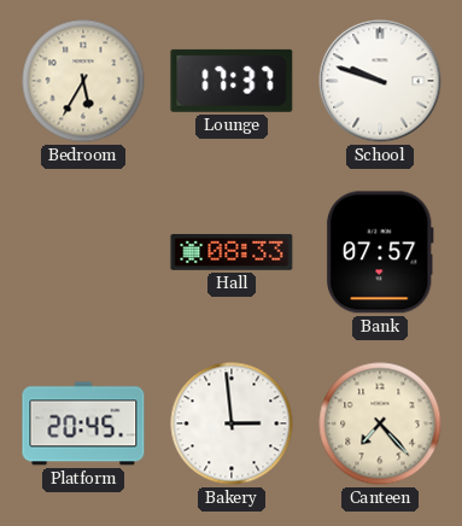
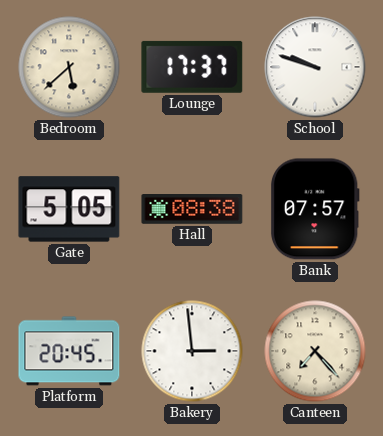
Bedroom: 5:35 -> 5:38
Gate: none -> 5:05
Hall: 08:33 -> 08:38
